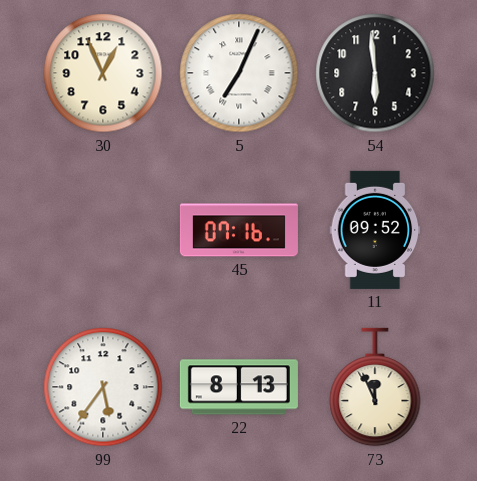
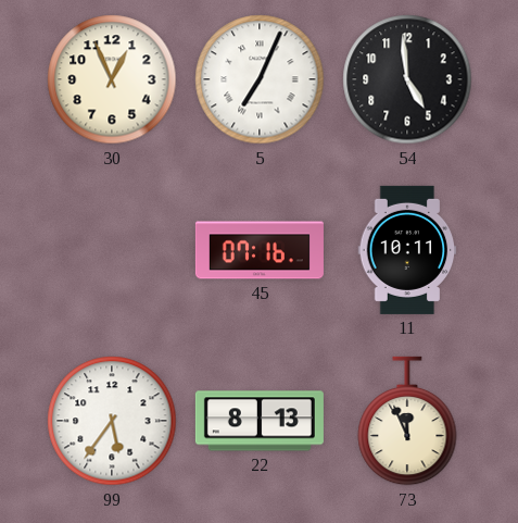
54: 5:59 -> 4:59
11: 09:52 -> 10:11
